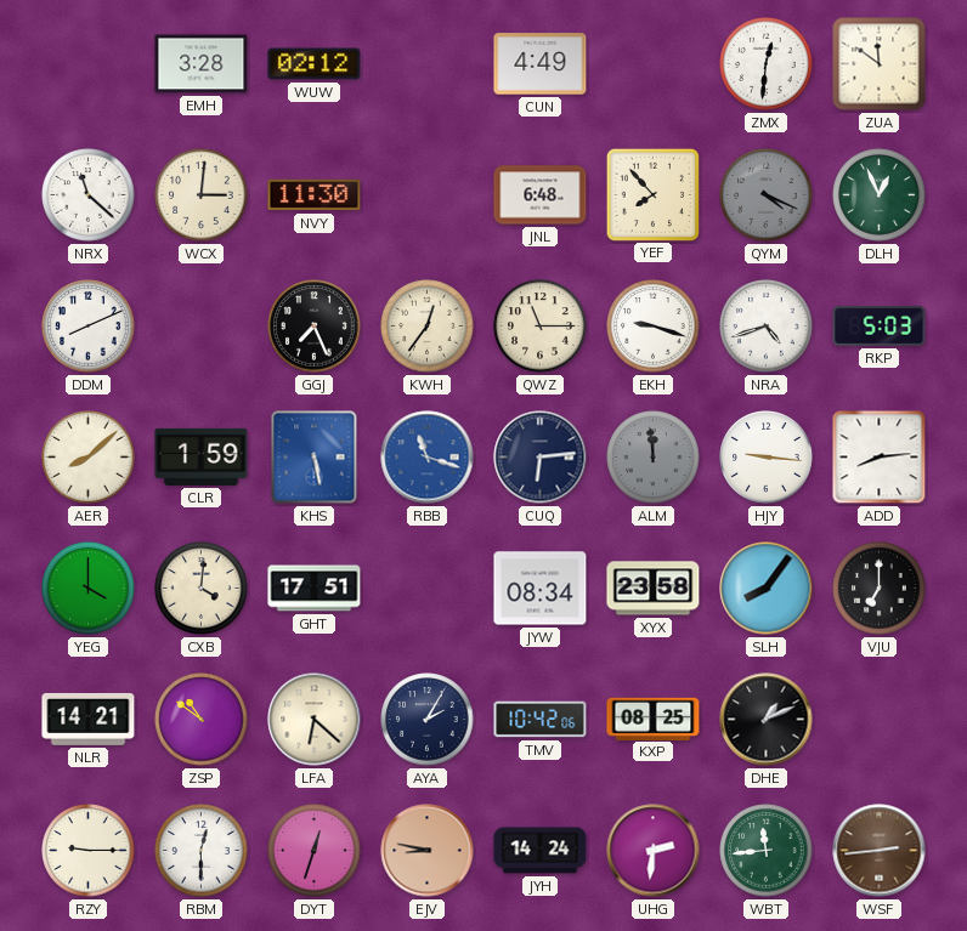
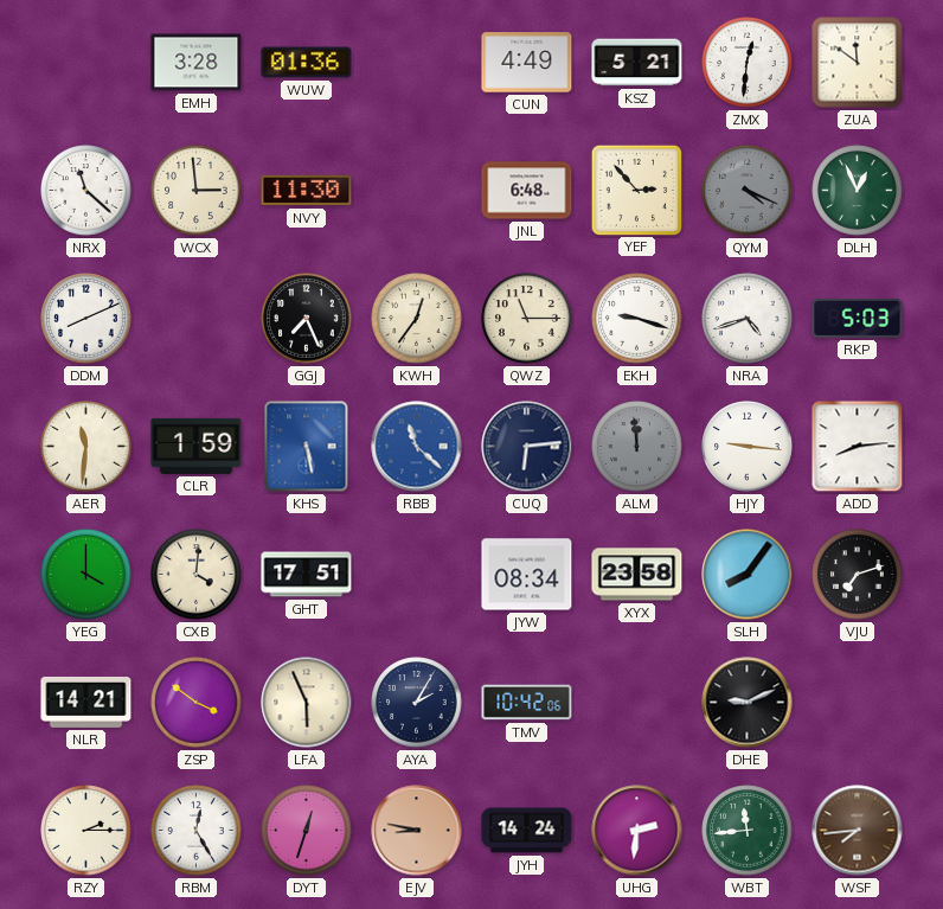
WUW: 02:12 -> 01:36
KSZ: none -> 5:21
WCX: 3:01 -> 2:59
YEF: 7:53 -> 2:53
AER: 8:08 -> 11:31
RBB: 11:18 -> 11:22
VJU: 7:00 -> 7:12
ZSP: 10:51 -> 3:51
LFA: 6:22 -> 5:56
KXP: 08:25 -> none
DHE: 1:11 -> 9:11
RZY: 9:15 -> 2:15
RBM: 12:30 -> 12:25
WSF: 2:44 -> 7:44
